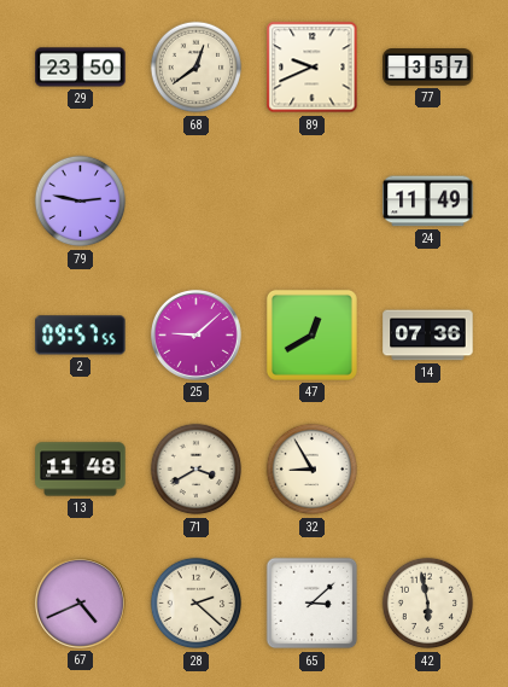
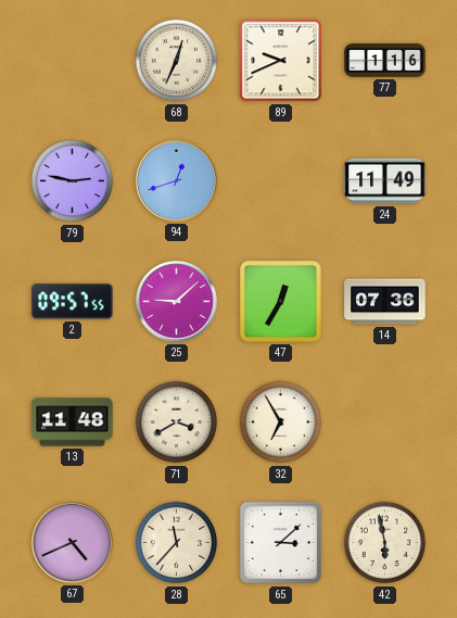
29: 23:50 -> none
68: 12:39 -> 12:34
77: 3:57 -> 1:16
94: none -> 12:42
47: 12:40 -> 12:35
32: 8:55 -> 6:55
28: 2:22 -> 11:37
